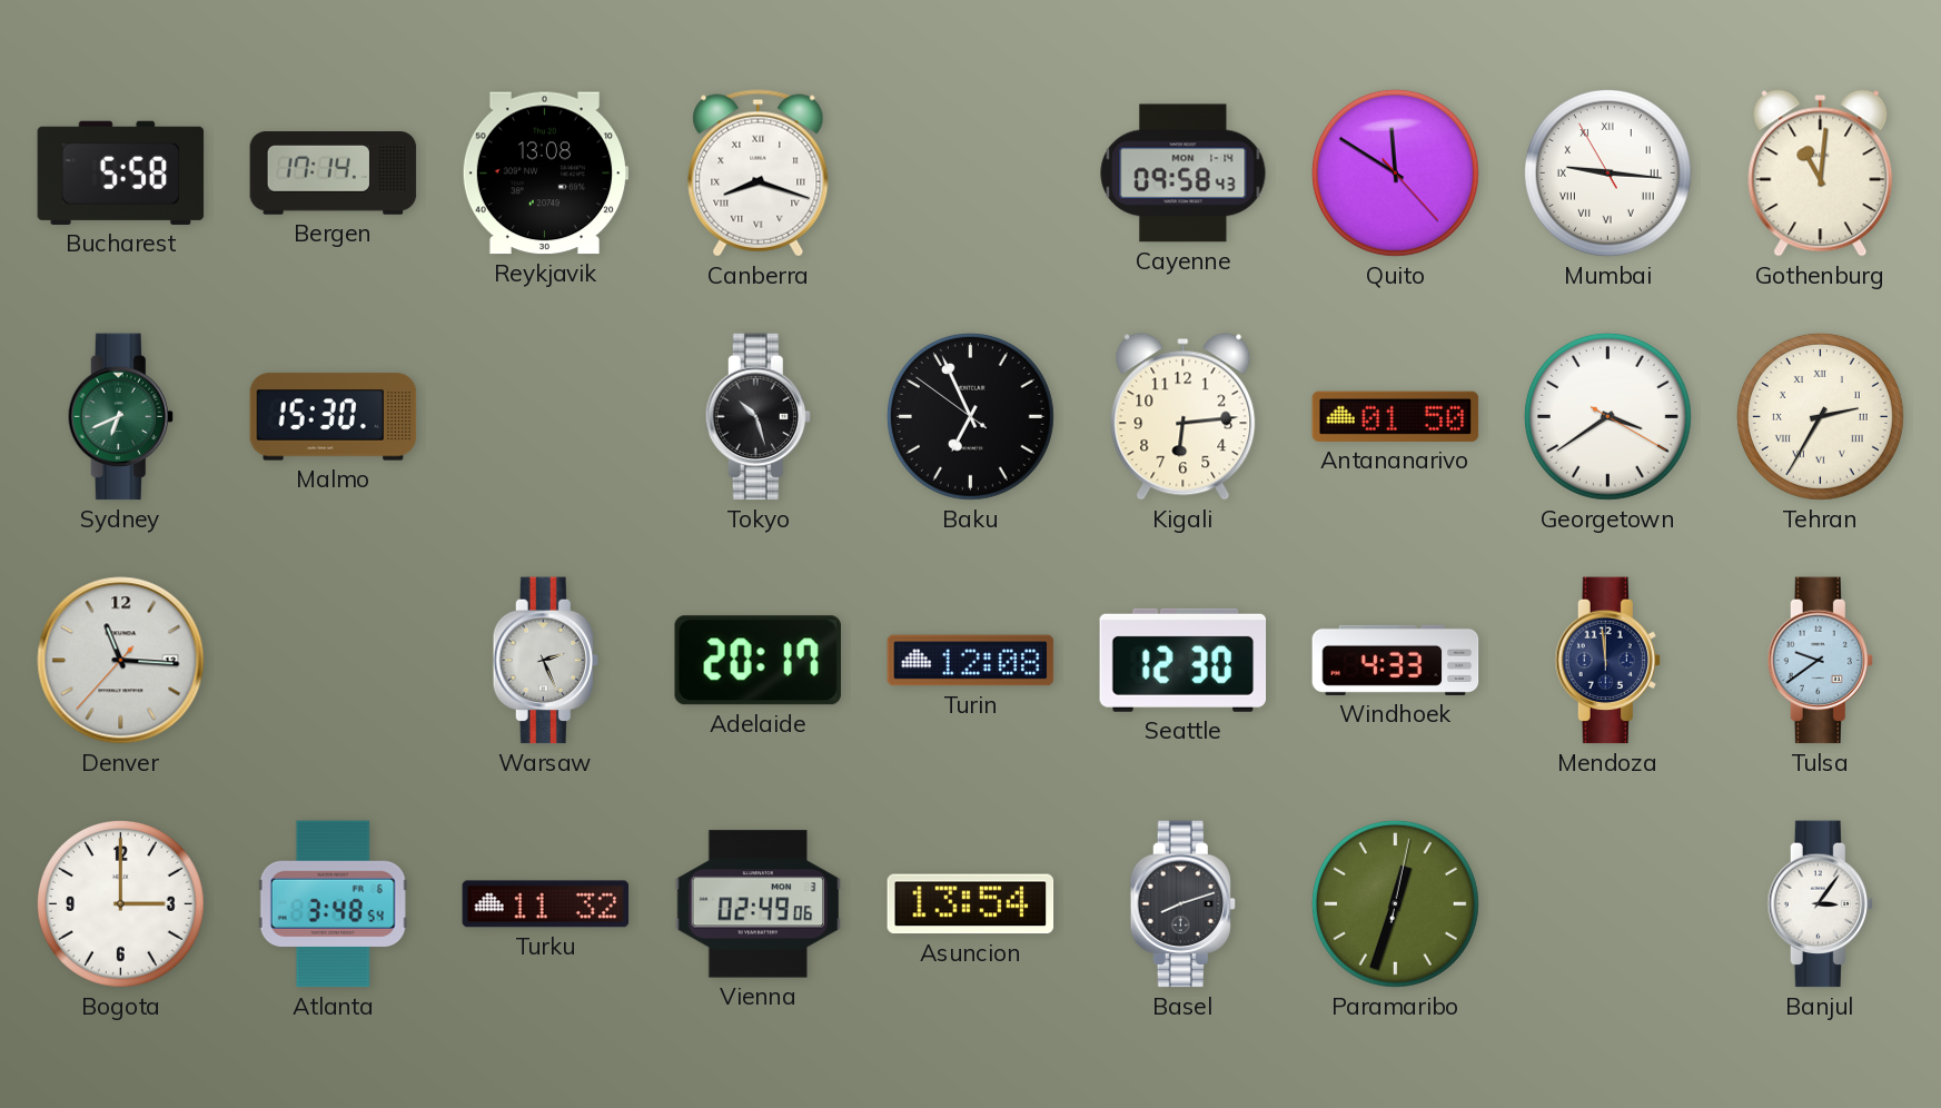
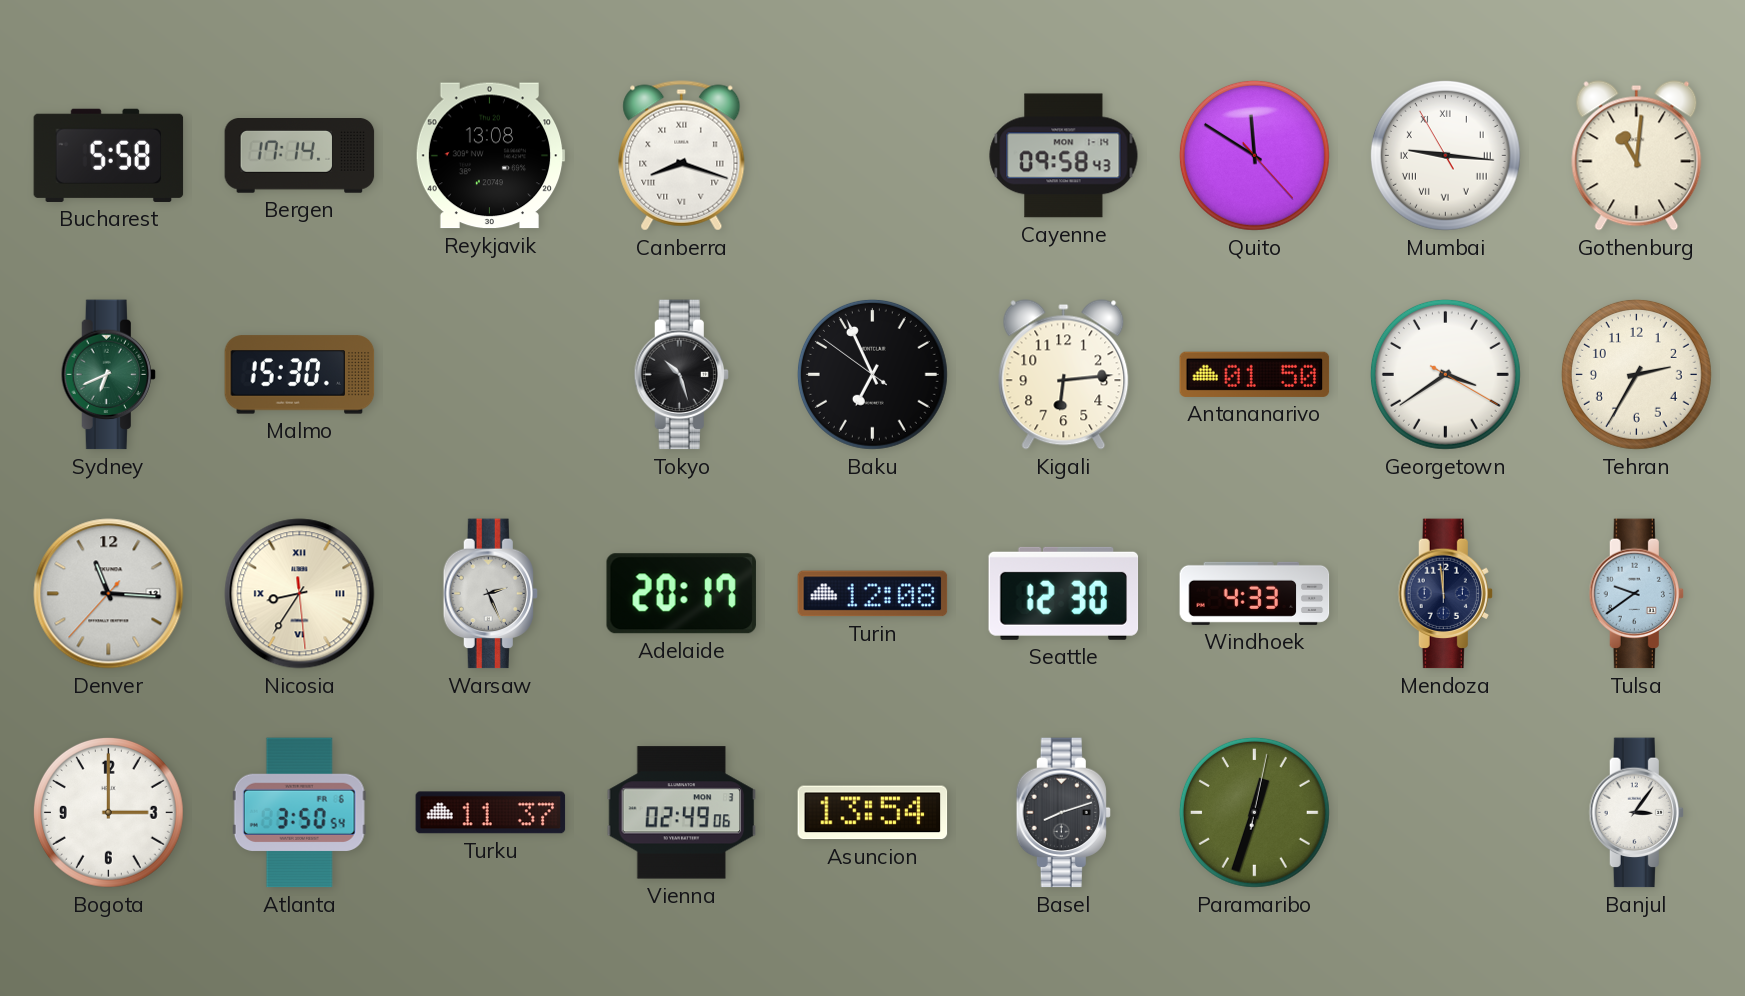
Tehran numerals: Roman -> Arabic
Nicosia: none -> 8:35
Atlanta: 3:48 -> 3:50
Turku: 11:32 -> 11:37
